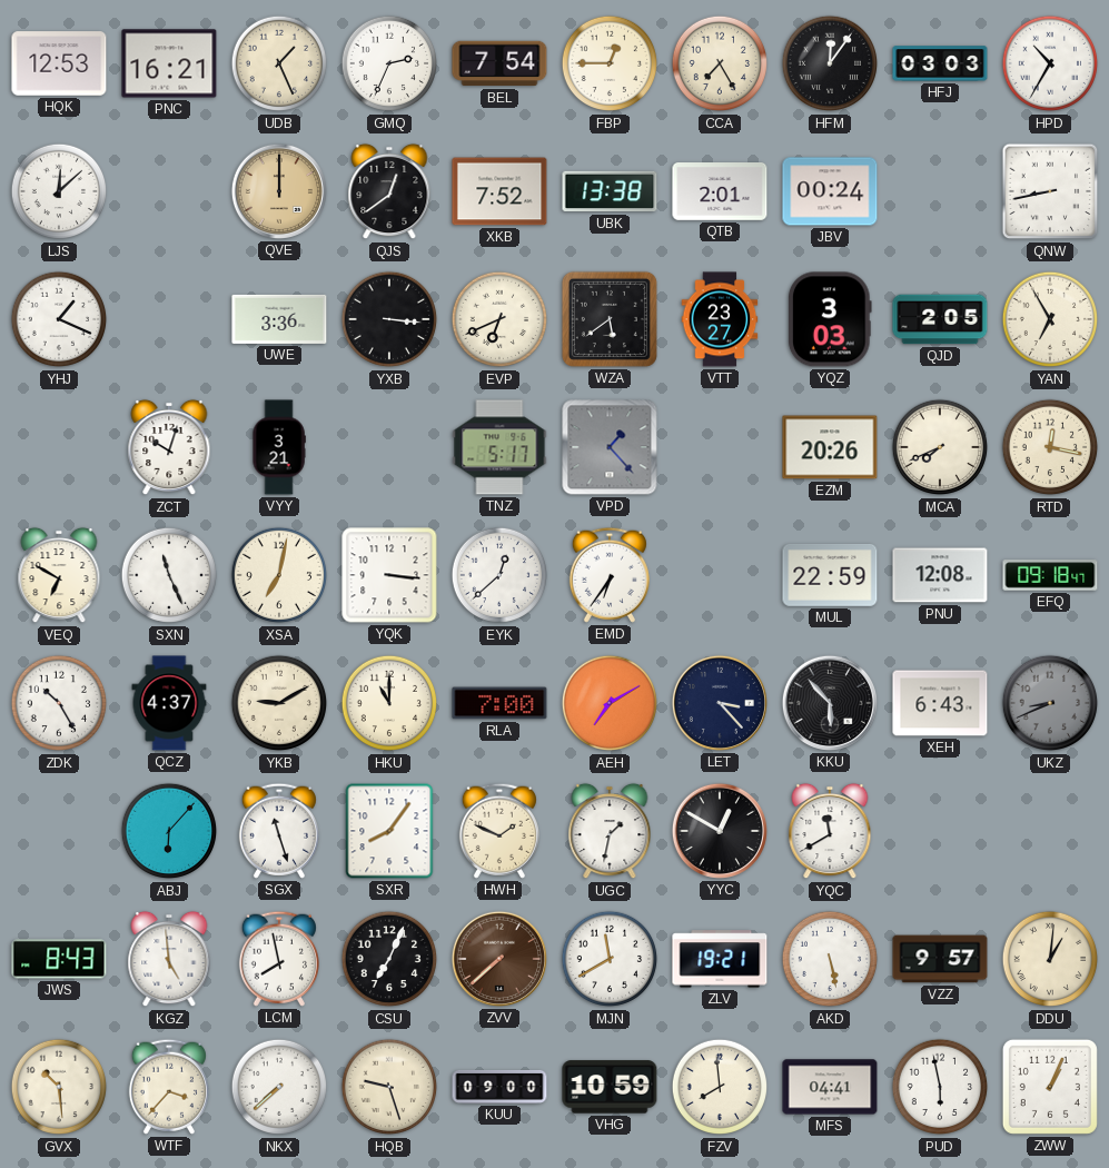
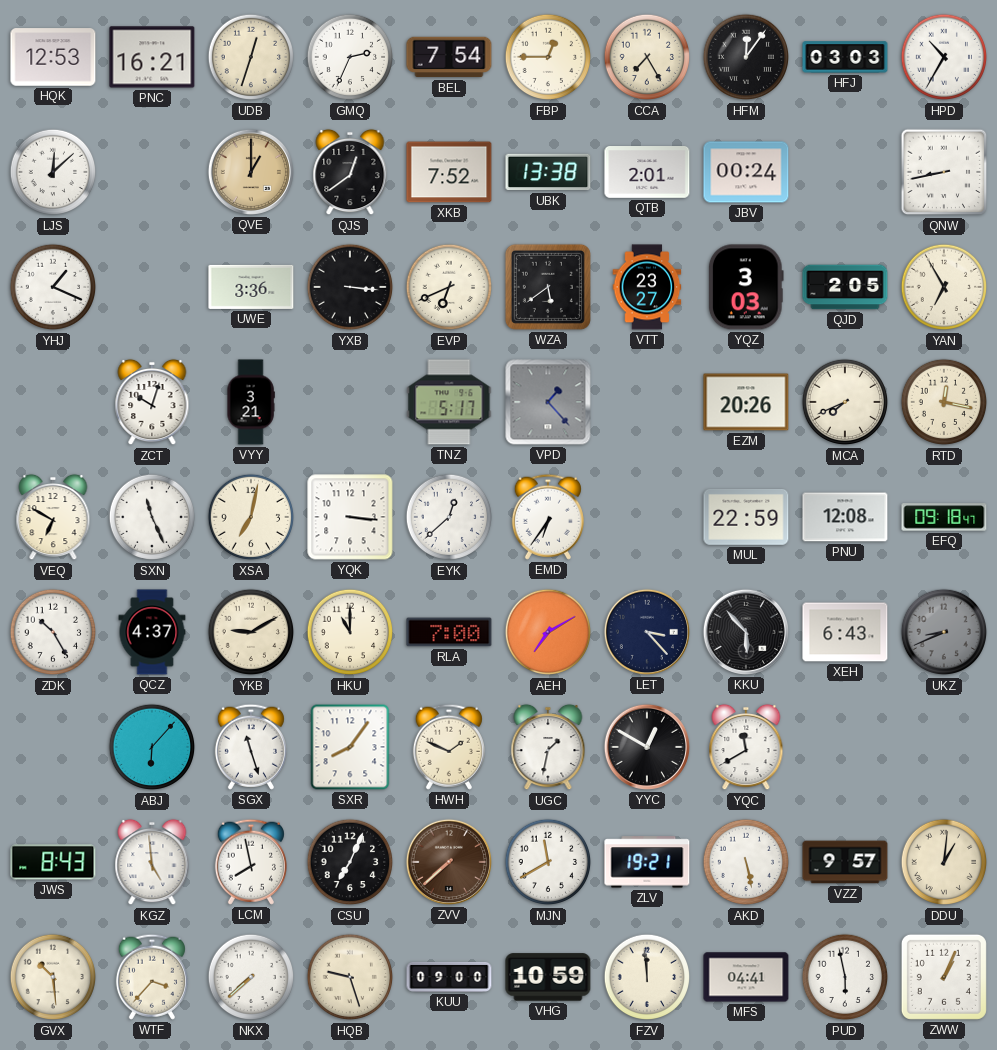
UDB: 1:26 -> 12:33
QVE: 12:00 -> 1:00
FZV: 7:59 -> 11:59
